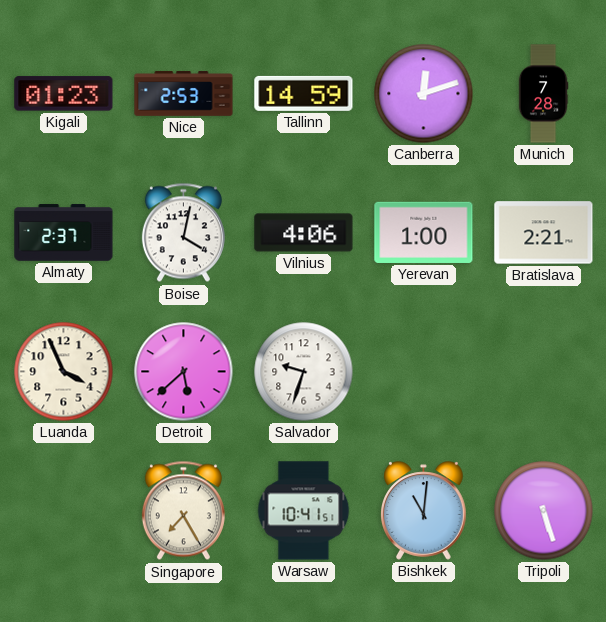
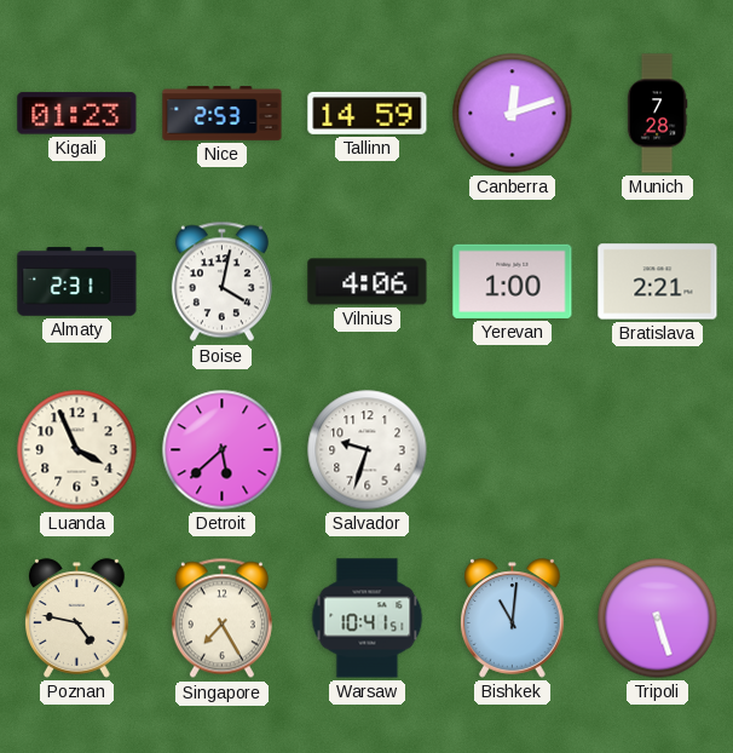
Almaty: 2:37 -> 2:31
Poznan: none -> 4:47
